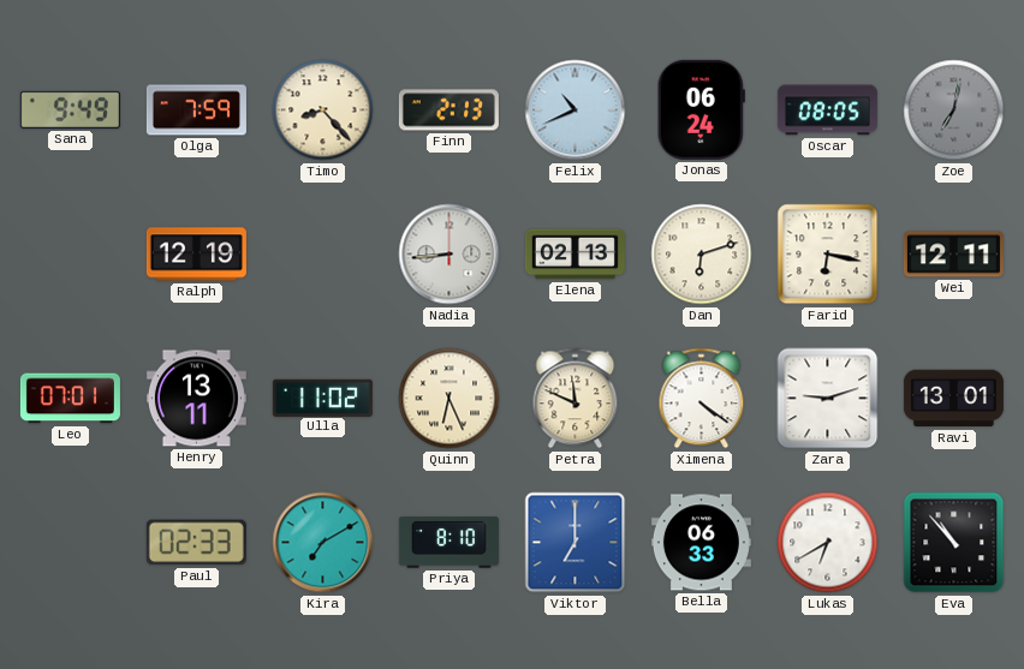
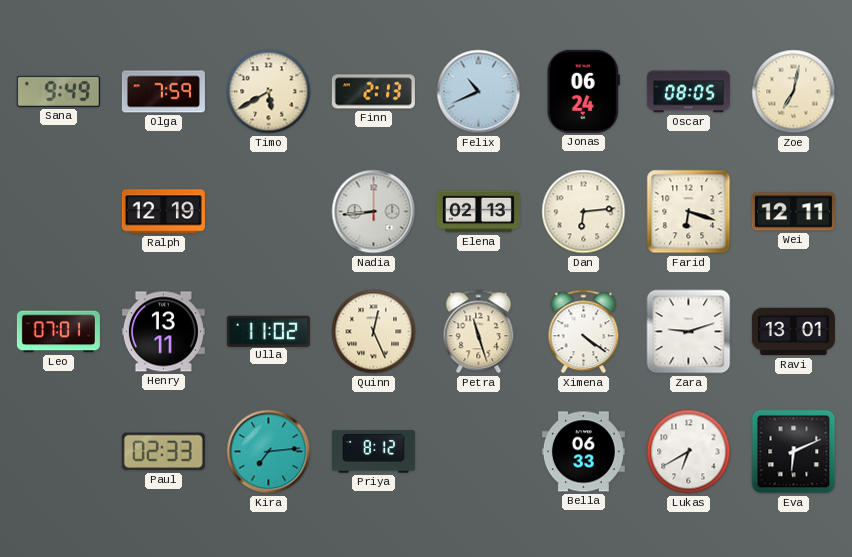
Timo: 8:23 -> 5:40
Zoe dial: grey -> cream
Dan: 6:12 -> 6:14
Farid: 6:17 -> 6:18
Quinn: 6:26 -> 12:26
Petra: 11:49 -> 11:27
Kira: 7:10 -> 7:14
Priya: 8:10 -> 8:12
Viktor: 7:00 -> none
Eva: 10:53 -> 6:11
